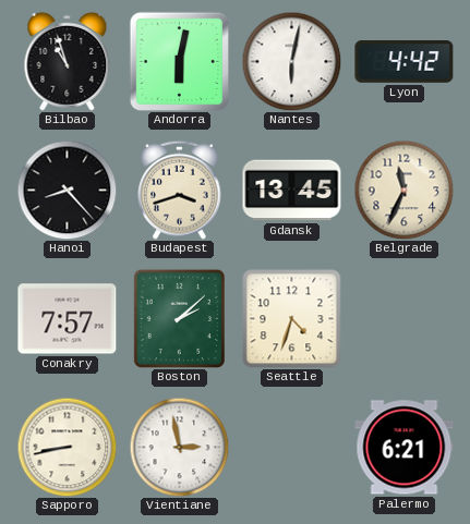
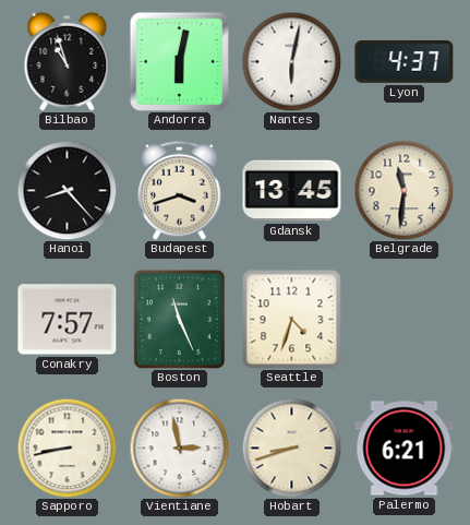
Lyon: 4:42 -> 4:37
Belgrade: 11:34 -> 11:31
Boston: 2:08 -> 11:26
Hobart: none -> 8:42
